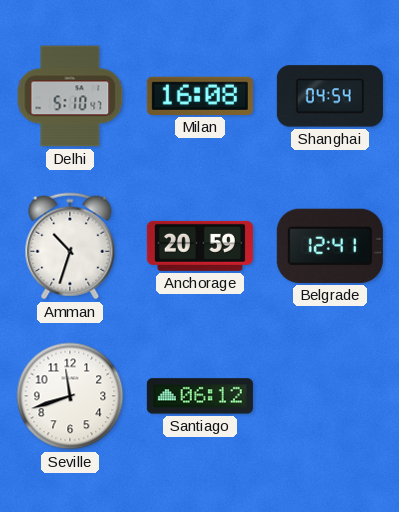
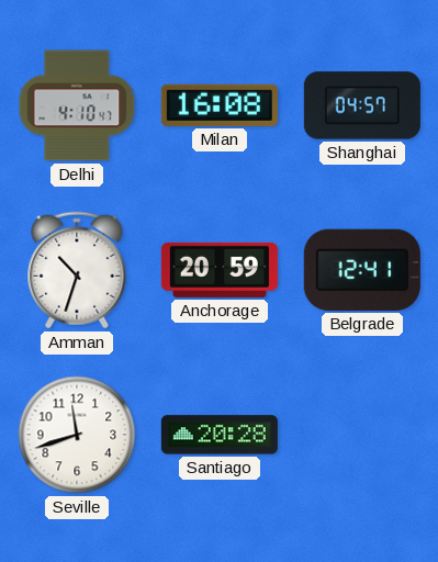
Delhi: 5:10 -> 4:10
Shanghai: 04:54 -> 04:57
Santiago: 06:12 -> 20:28
